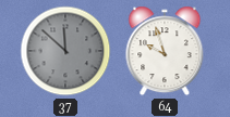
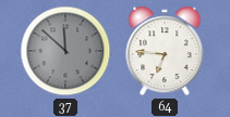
64: 9:57 -> 6:46
